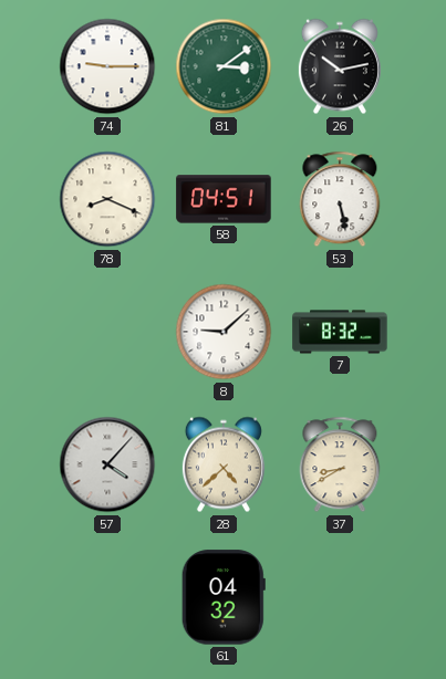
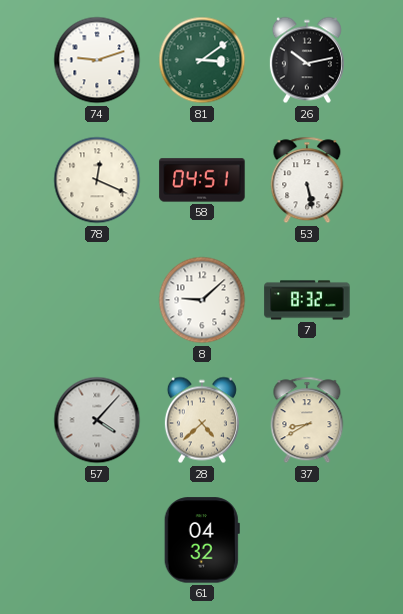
74: 9:15 -> 9:12
78: 8:19 -> 12:19
